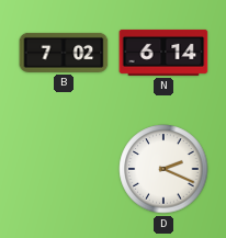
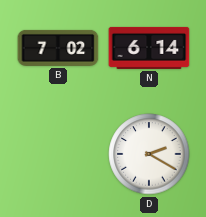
D: 2:19 -> 2:20
